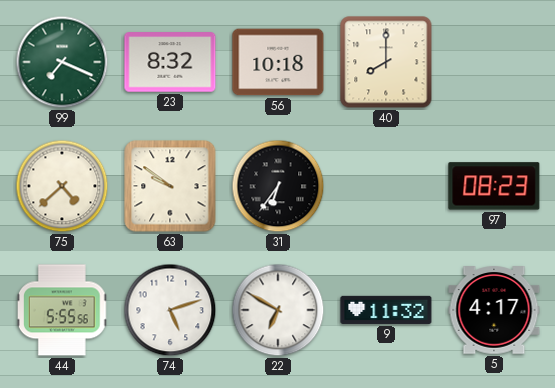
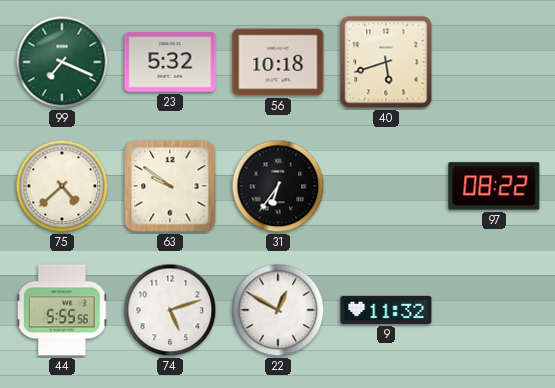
23: 8:32 -> 5:32
40: 8:00 -> 5:42
97: 08:23 -> 08:22
22: 6:50 -> 12:50
5: 4:17 -> none
